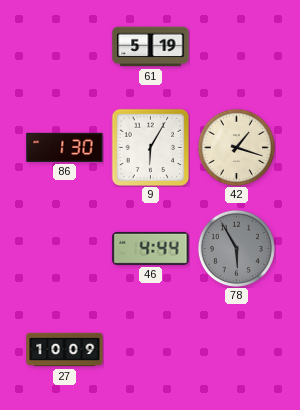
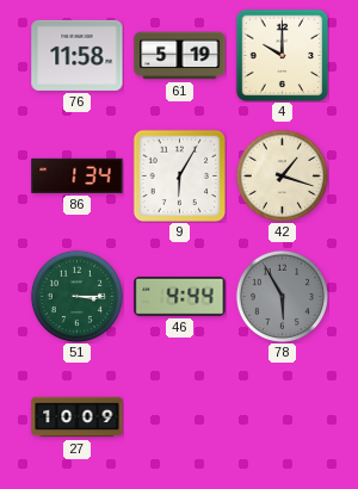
76: none -> 11:58
4: none -> 10:00
86: 1:30 -> 1:34
51: none -> 3:15
